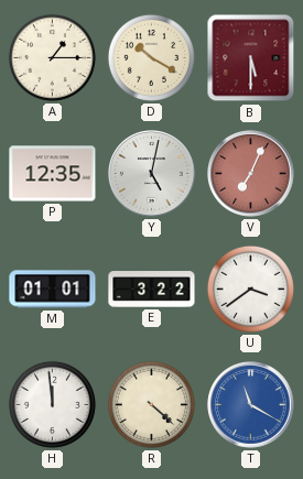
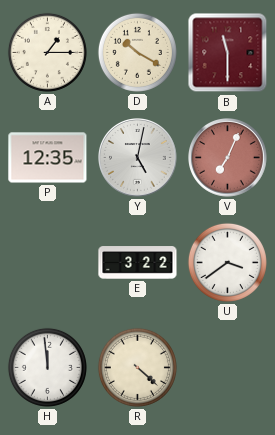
B: 5:30 -> 11:30
M: 01:01 -> none
T: 11:20 -> none
